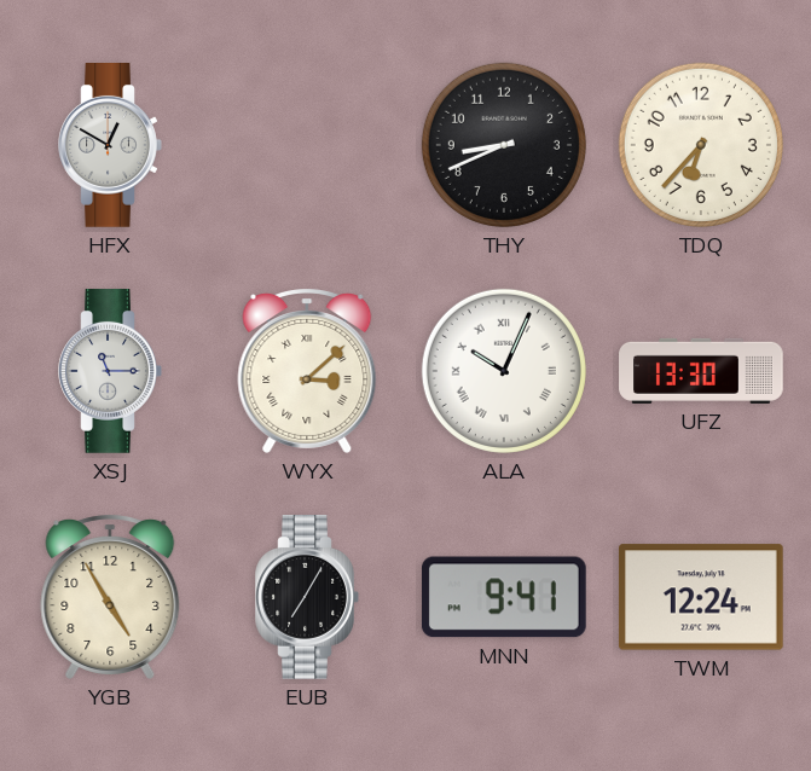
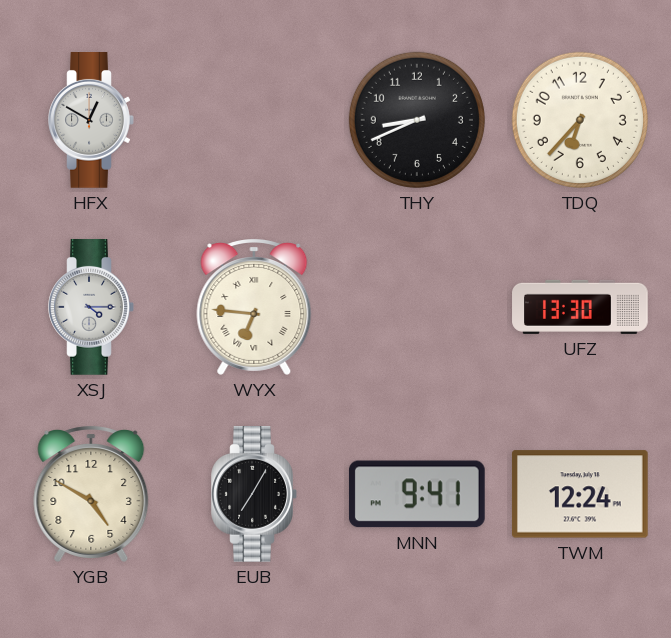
XSJ: 11:15 -> 4:15
WYX: 3:08 -> 6:46
ALA: 10:04 -> none
YGB: 4:55 -> 4:50
